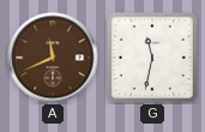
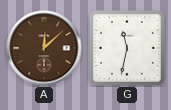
A: 11:41 -> 12:08
